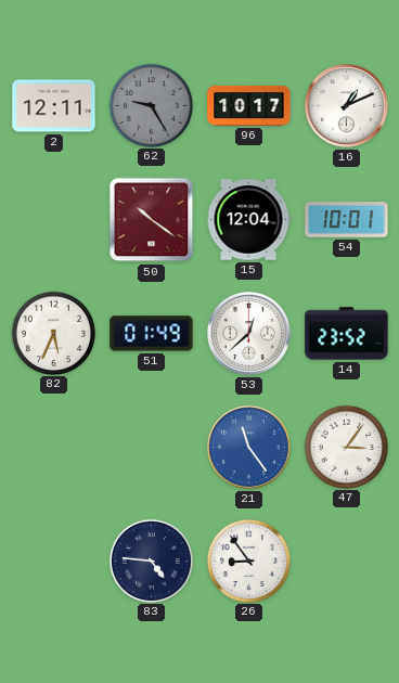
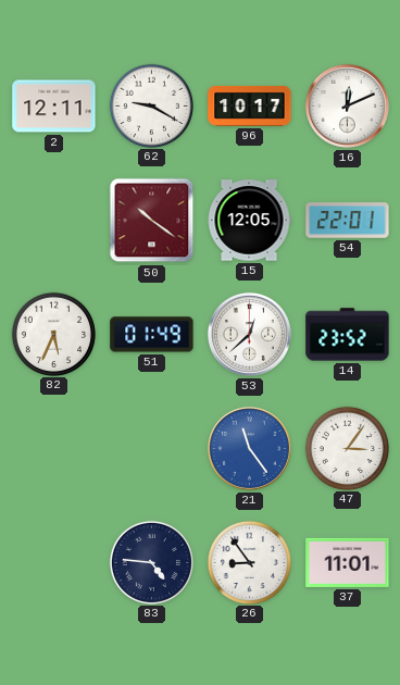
62: 9:25 -> 9:20
62 dial: grey -> white
16: 1:11 -> 12:11
15: 12:04 -> 12:05
54: 10:01 -> 22:01
37: none -> 11:01
